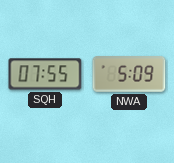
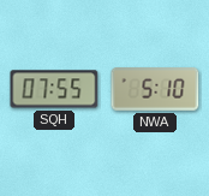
NWA: 5:09 -> 5:10
